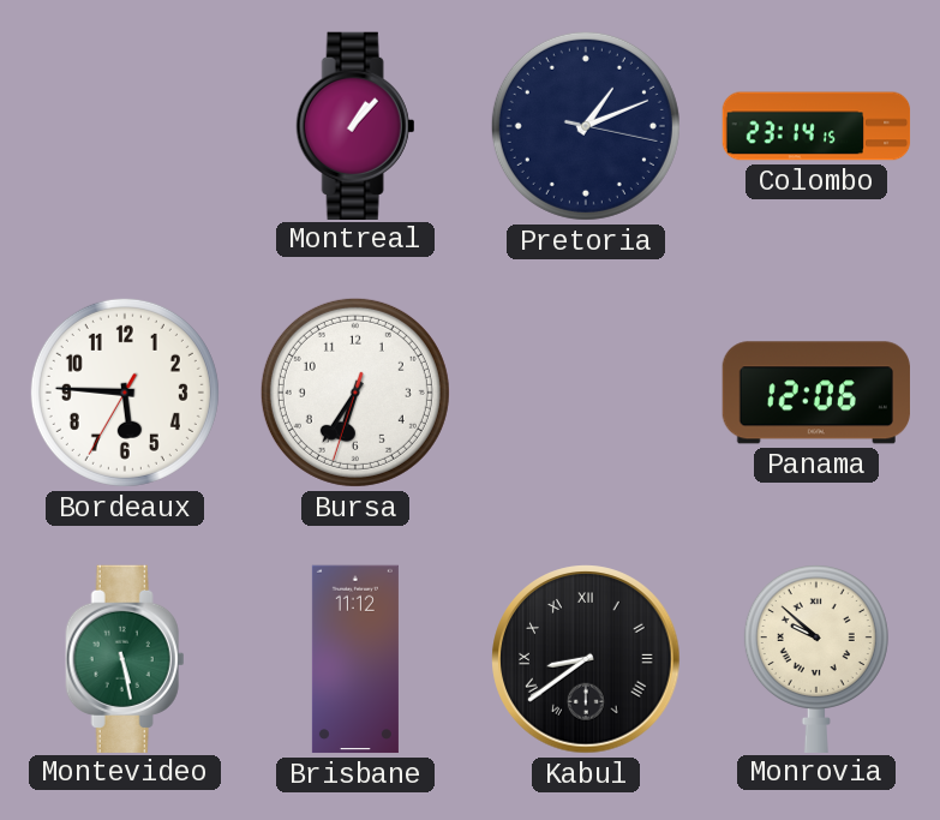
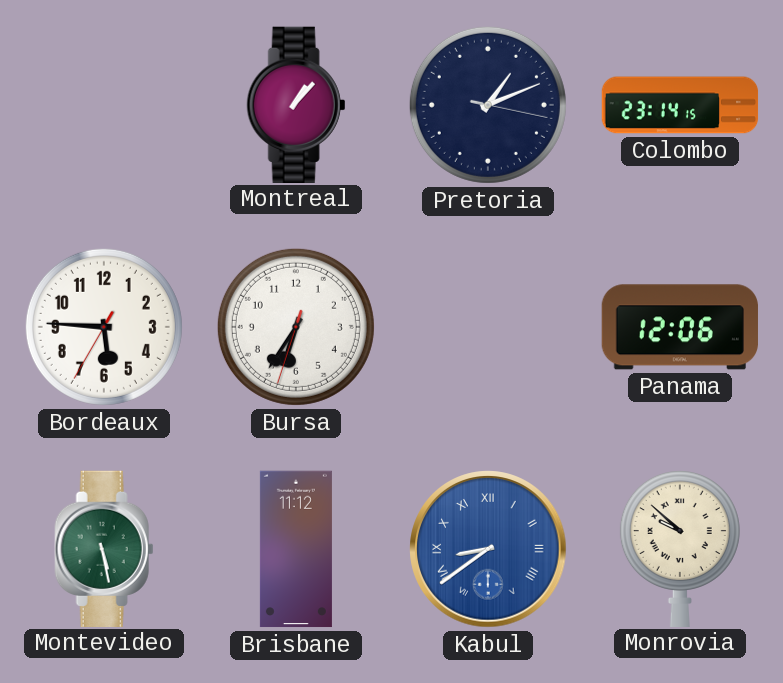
Kabul dial: black -> blue
